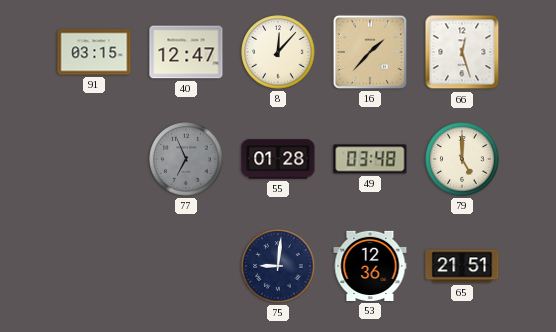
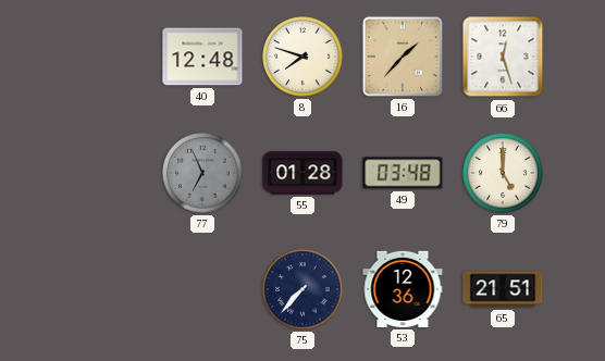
91: 03:15 -> none
40: 12:47 -> 12:48
8: 12:07 -> 7:48
75: 9:01 -> 7:37
